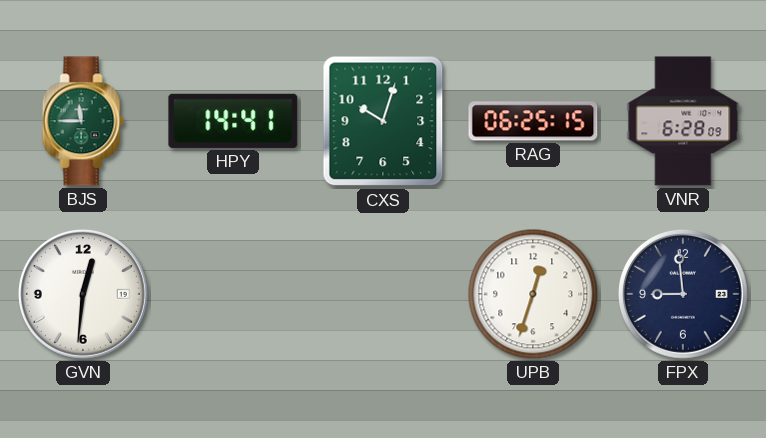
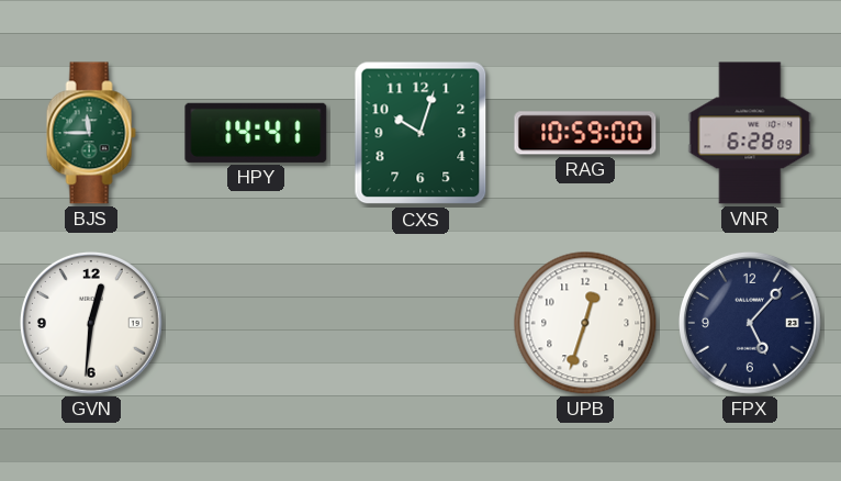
RAG: 06:25 -> 10:59
FPX: 8:59 -> 5:07
